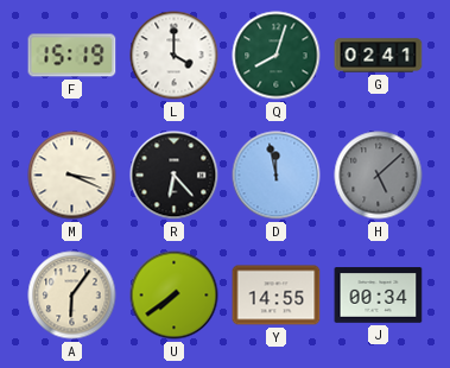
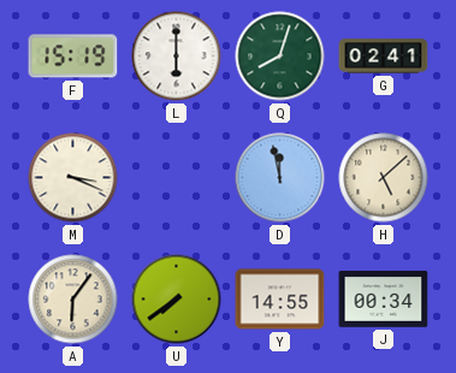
L: 4:00 -> 6:00
R: 6:23 -> none
H dial: grey -> cream
